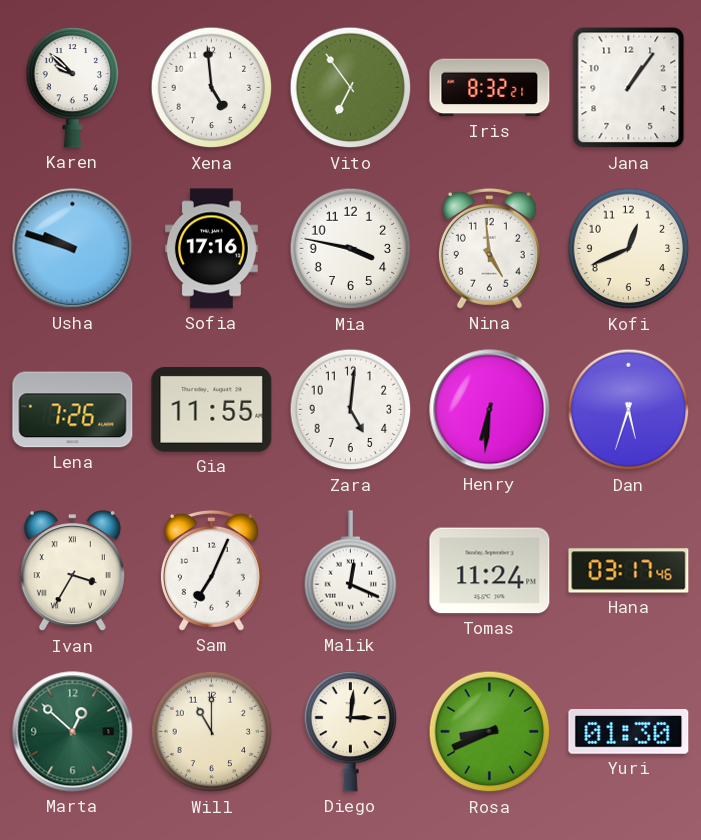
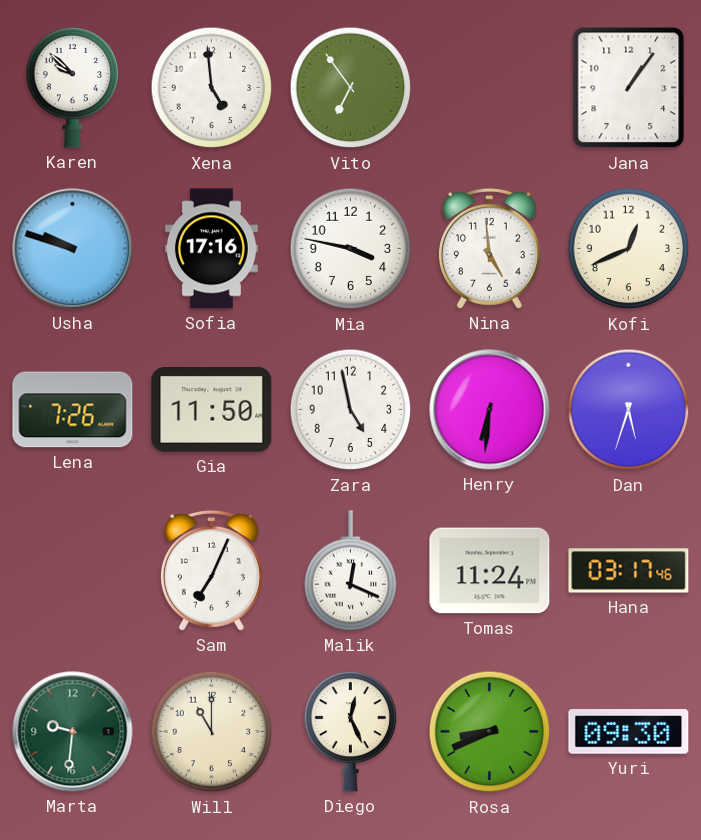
Iris: 8:32 -> none
Gia: 11:55 -> 11:50
Zara: 5:01 -> 4:58
Ivan: 3:35 -> none
Marta: 12:52 -> 9:31
Diego: 3:01 -> 12:26
Yuri: 01:30 -> 09:30
